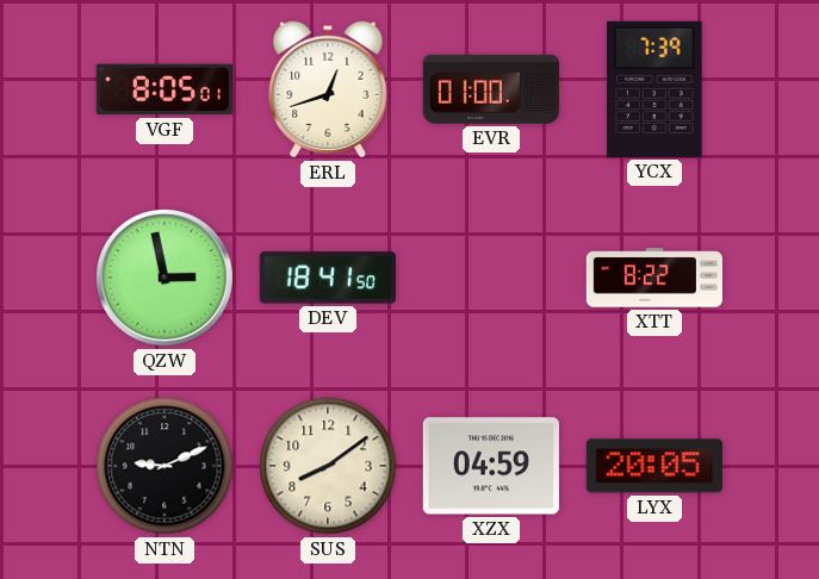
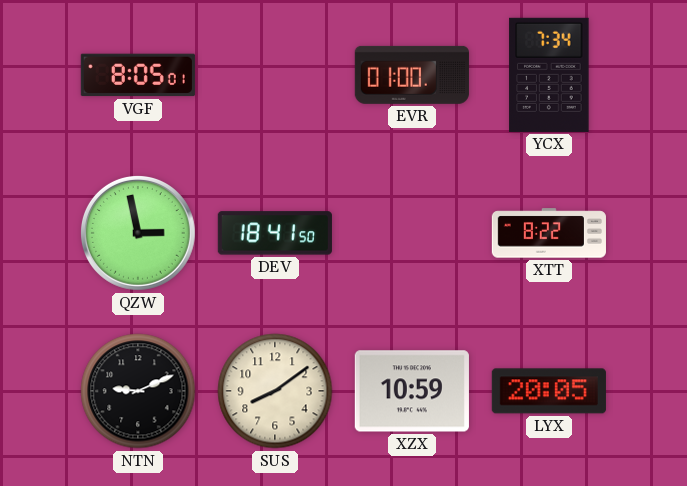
ERL: 12:42 -> none
YCX: 7:39 -> 7:34
XZX: 04:59 -> 10:59
